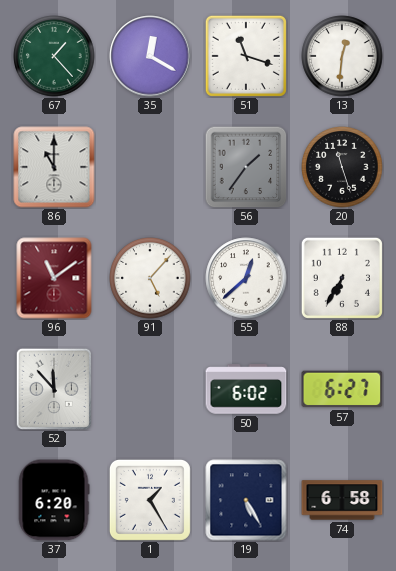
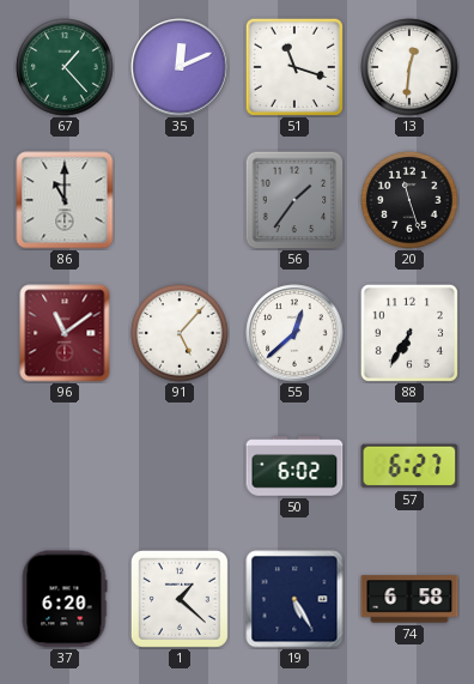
35: 12:20 -> 12:11
52: 11:53 -> none
1: 1:25 -> 1:22
